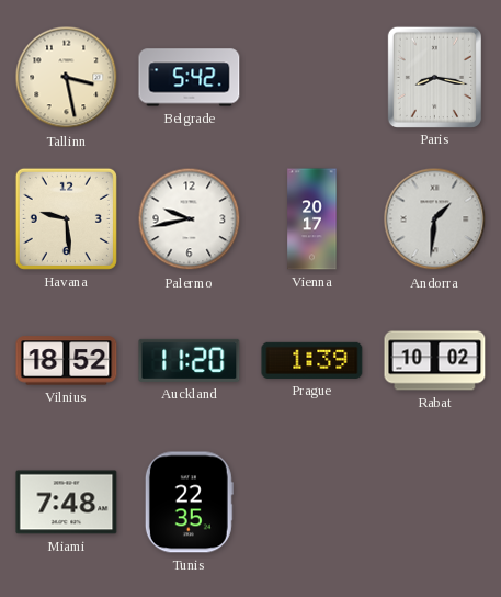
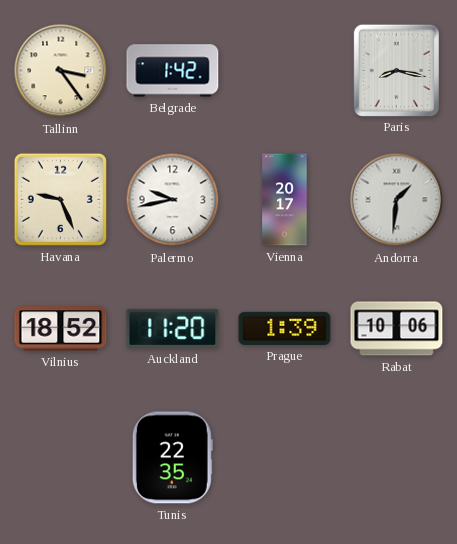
Tallinn: 3:28 -> 3:24
Belgrade: 5:42 -> 1:42
Havana: 9:29 -> 9:26
Rabat: 10:02 -> 10:06
Miami: 7:48 -> none
